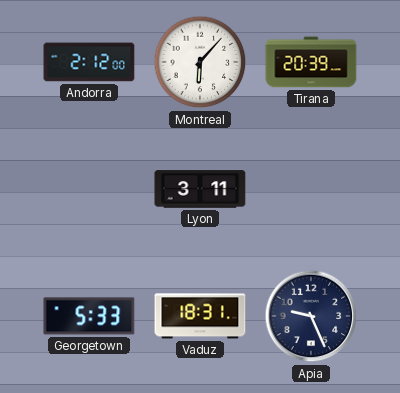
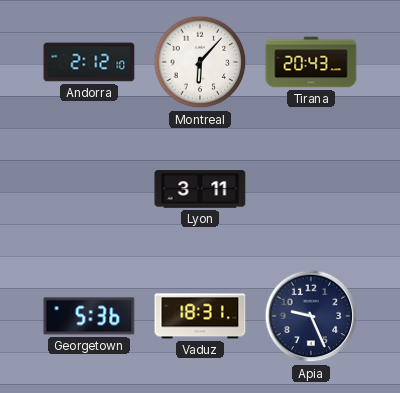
Andorra: 2:12:00 -> 2:12:10
Tirana: 20:39 -> 20:43
Georgetown: 5:33 -> 5:36
